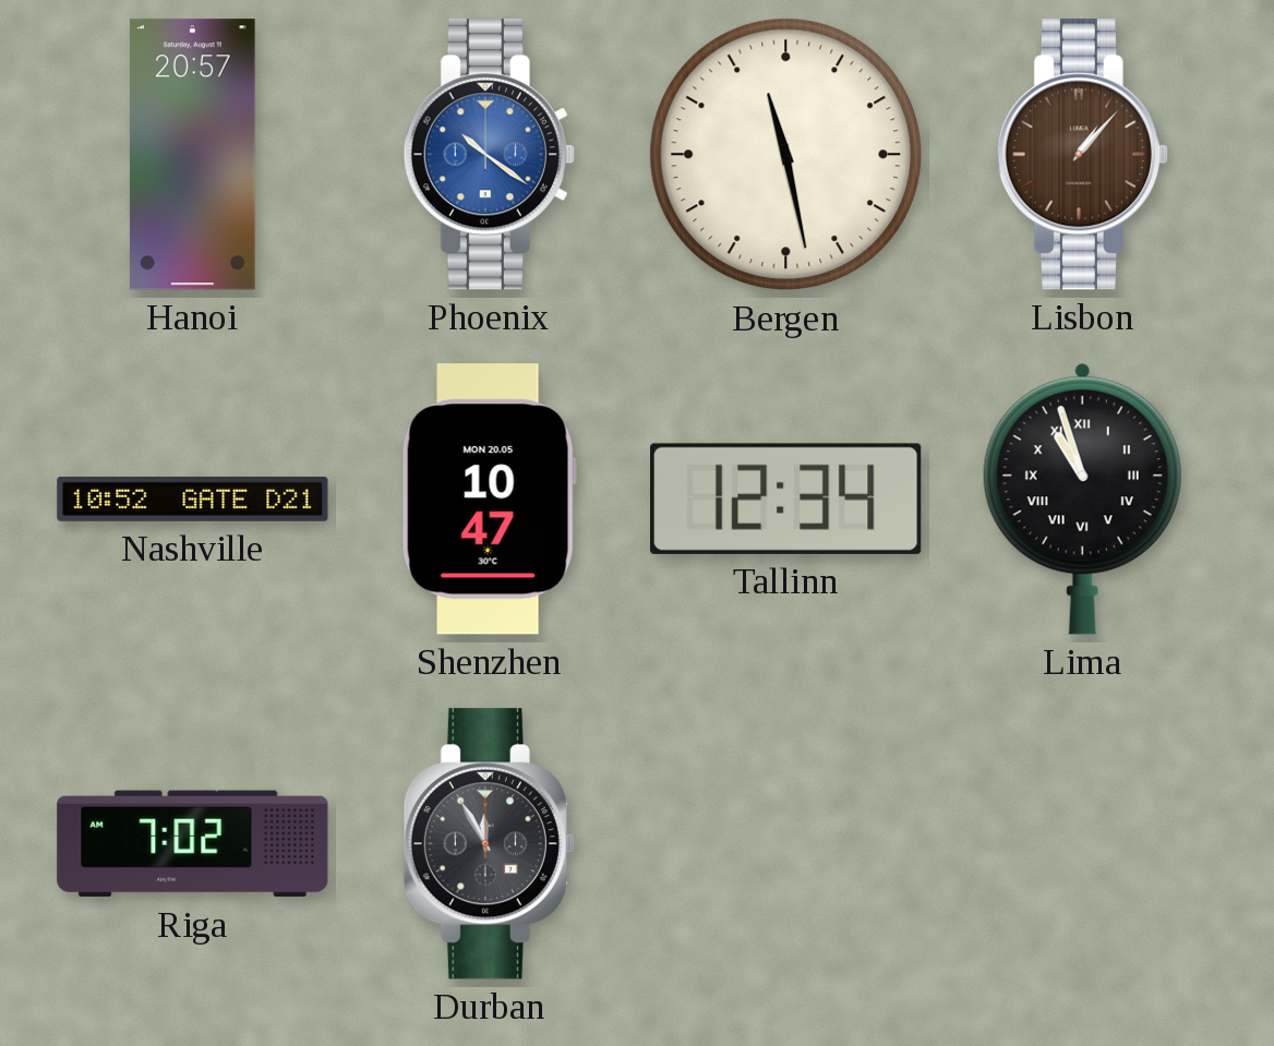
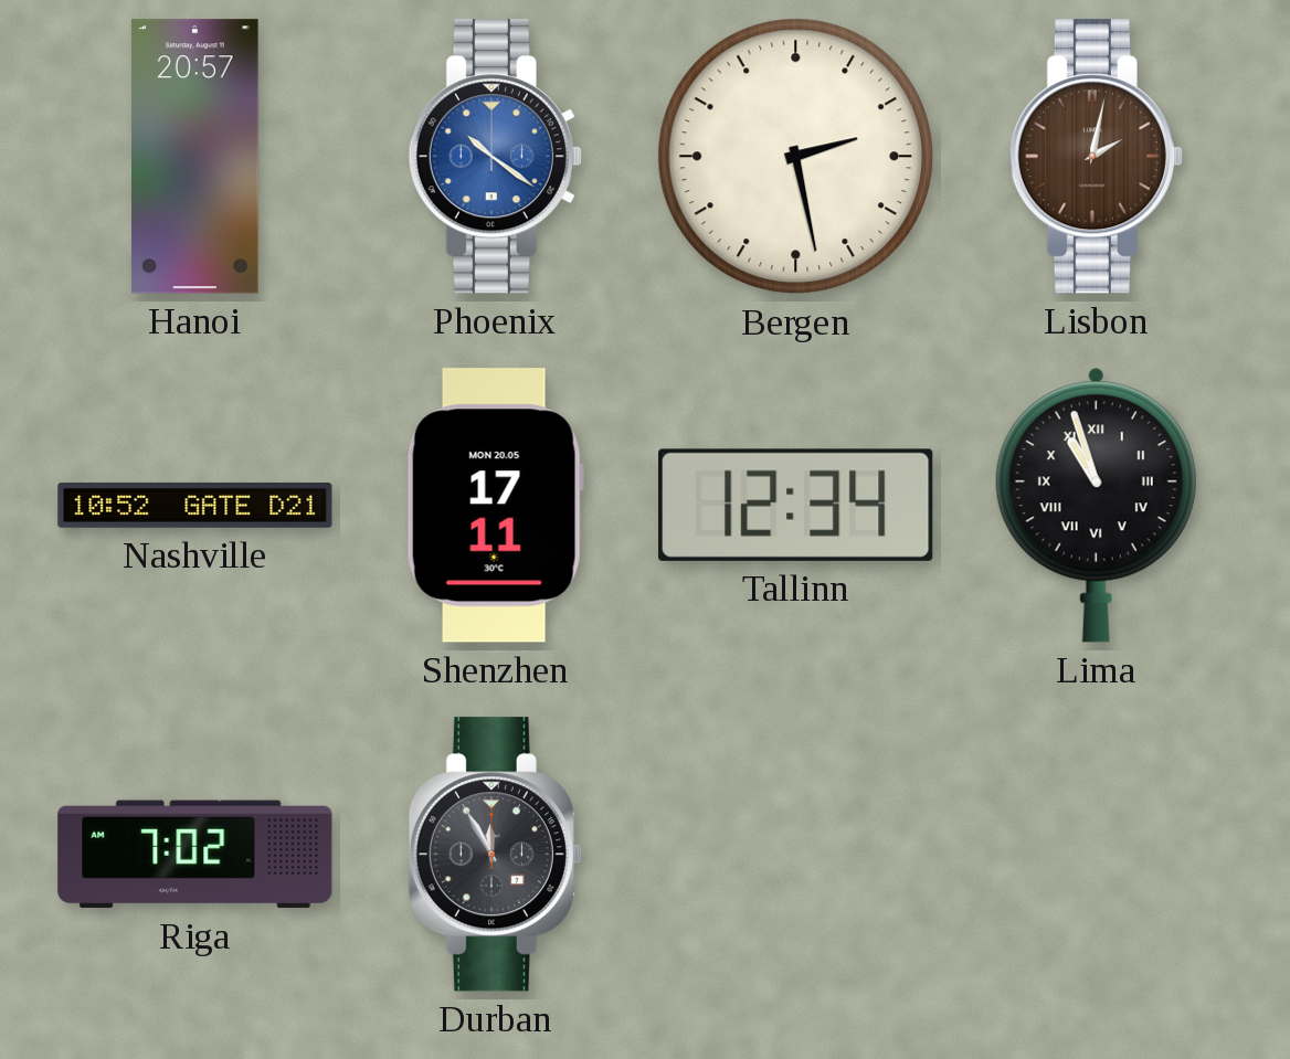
Bergen: 11:28 -> 2:28
Lisbon: 1:07 -> 2:02
Shenzhen: 10:47 -> 17:11
